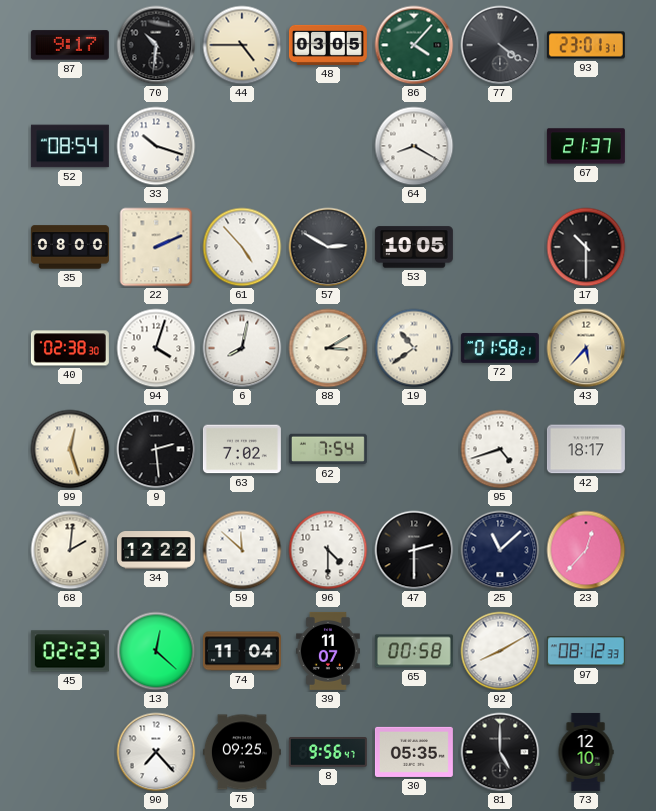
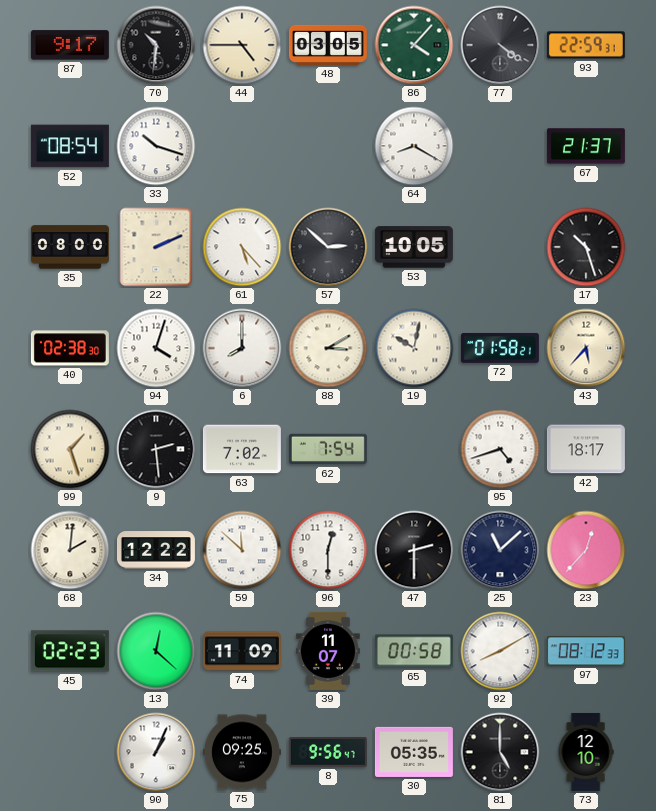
93: 23:01 -> 22:59
61: 4:53 -> 5:23
57: 2:50 -> 2:52
17: 10:30 -> 10:27
6: 8:02 -> 8:00
19: 10:39 -> 10:02
99: 12:27 -> 1:27
96: 4:30 -> 12:30
74: 11:04 -> 11:09
90: 7:23 -> 1:04
